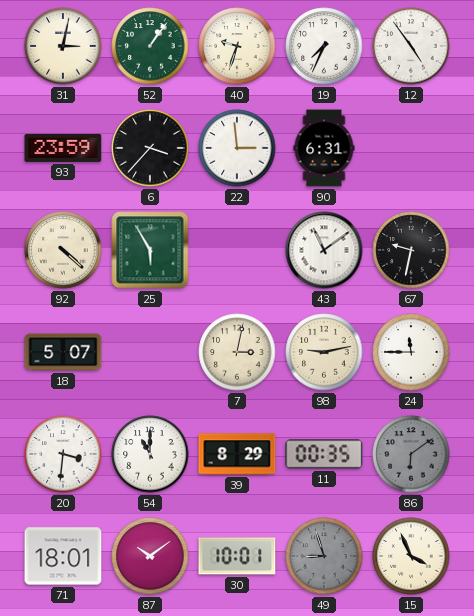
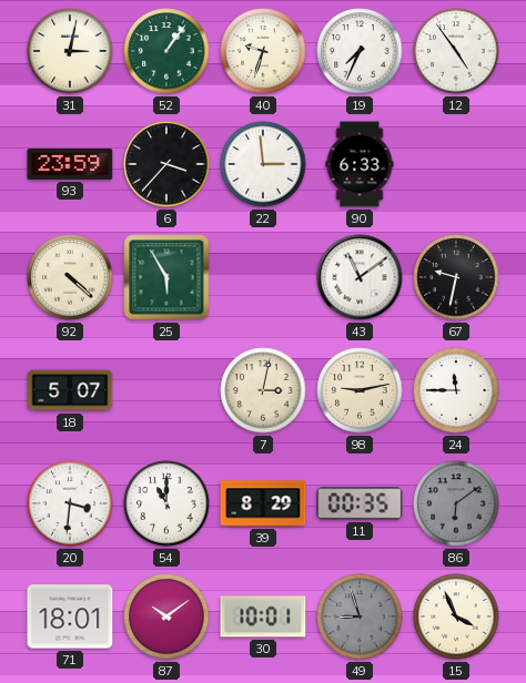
90: 6:31 -> 6:33
